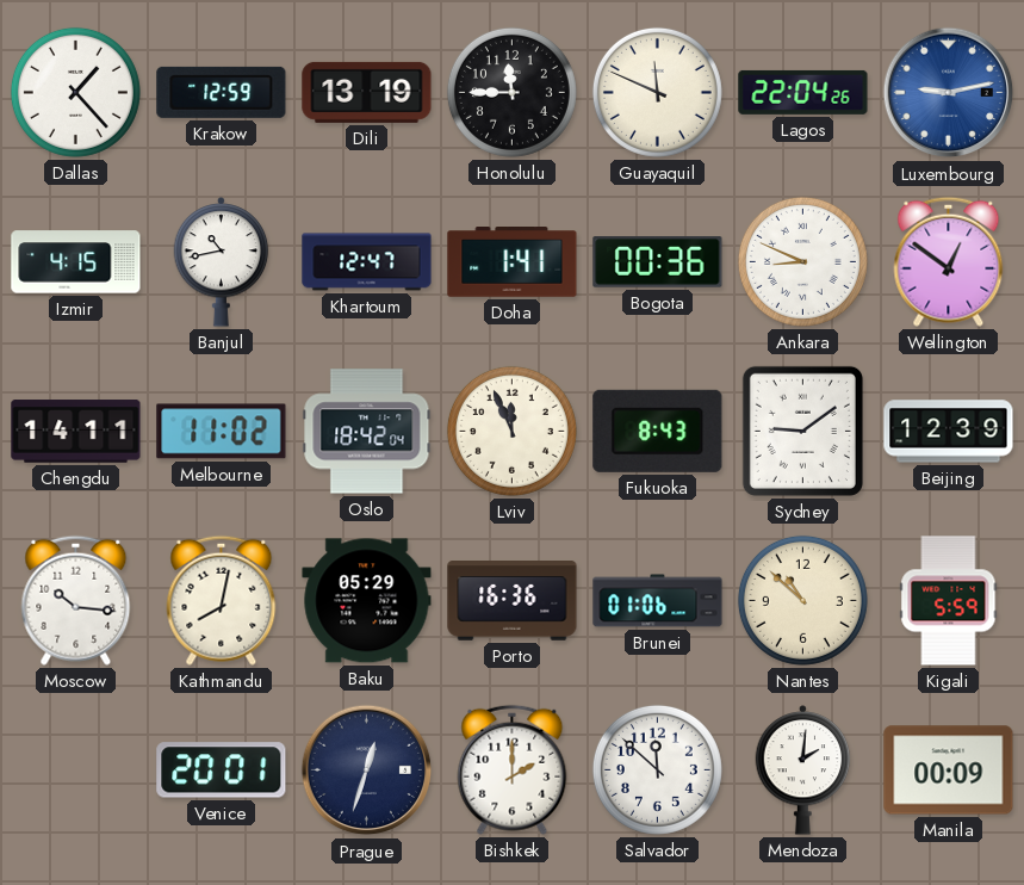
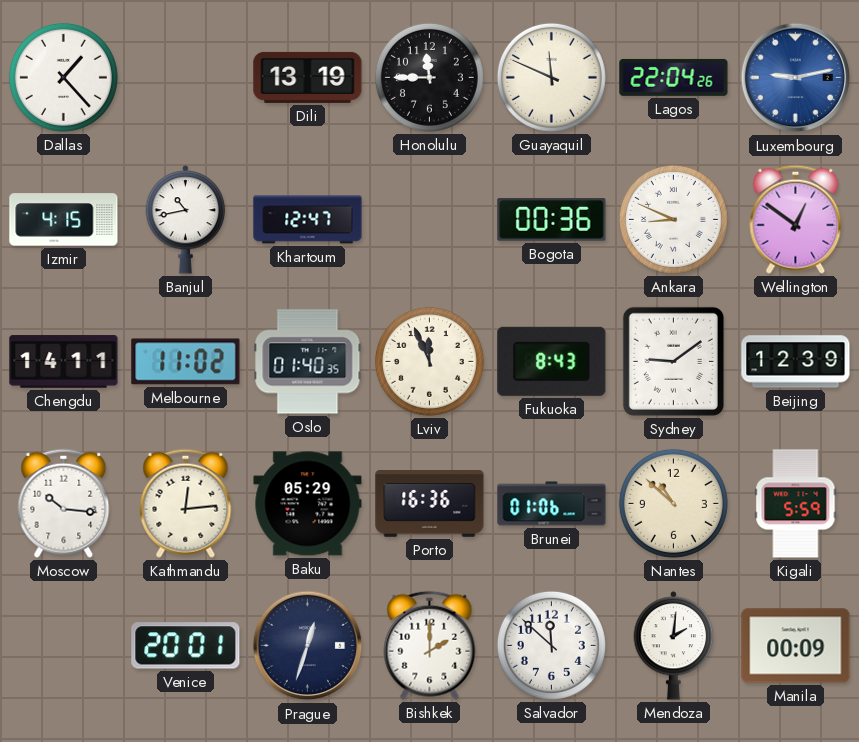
Krakow: 12:59 -> none
Doha: 1:41 -> none
Oslo: 18:42 -> 01:40
Kathmandu: 8:02 -> 12:14
